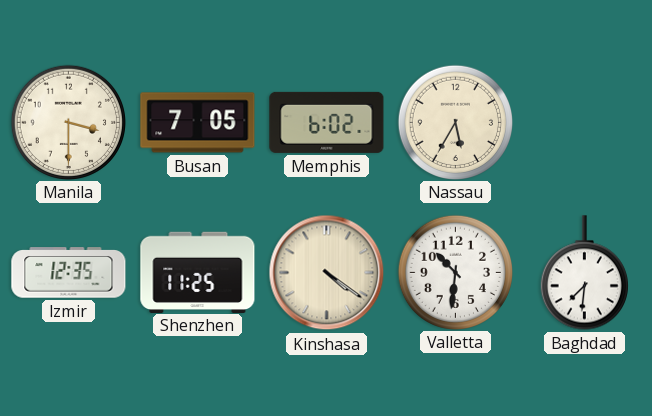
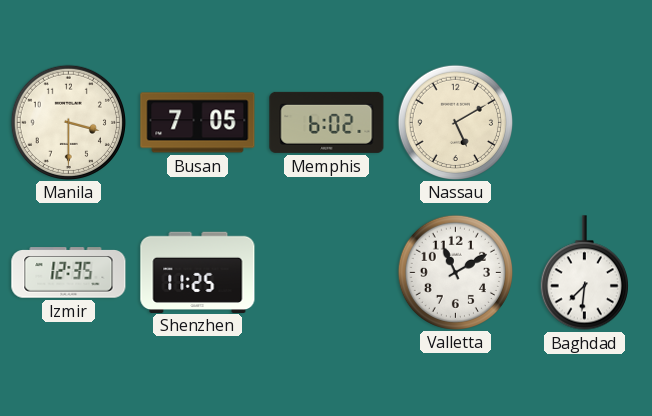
Nassau: 5:35 -> 5:10
Kinshasa: 4:21 -> none
Valletta: 10:31 -> 11:10
